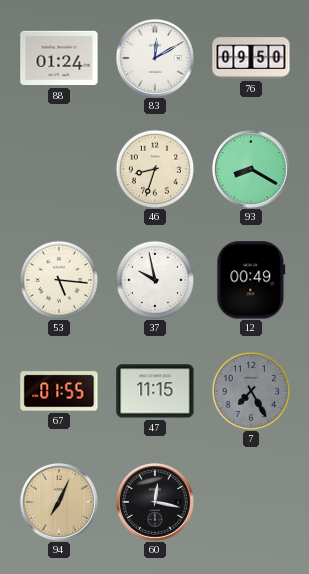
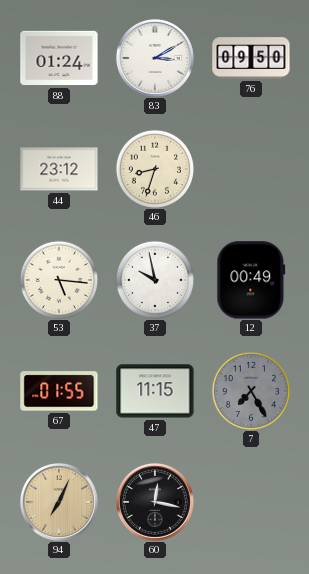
83: 12:10 -> 3:10
44: none -> 23:12
93: 8:20 -> none
